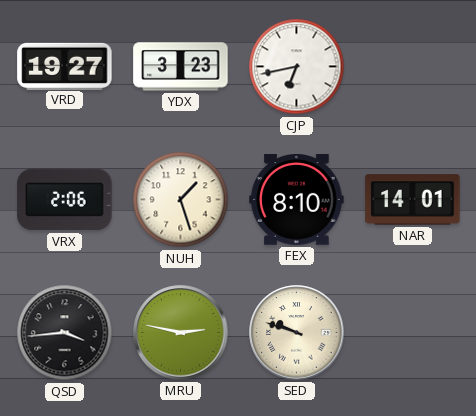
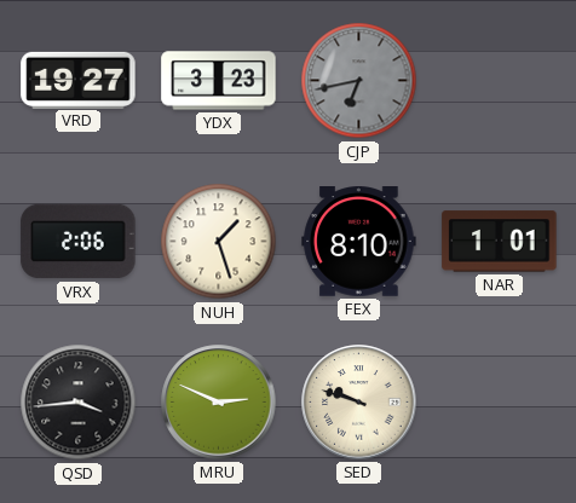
CJP dial: white -> grey
NAR: 14:01 -> 1:01
MRU: 2:47 -> 2:49
